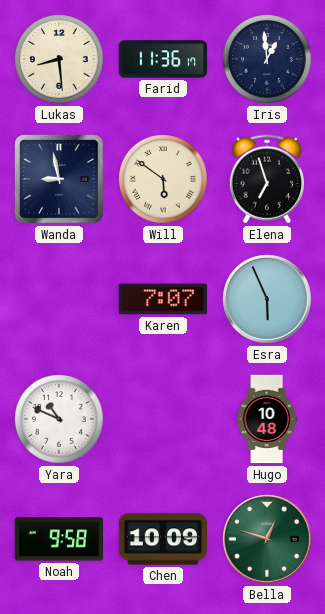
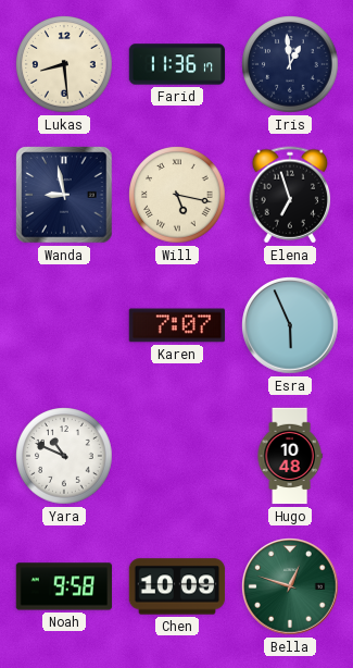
Will: 5:51 -> 5:17
